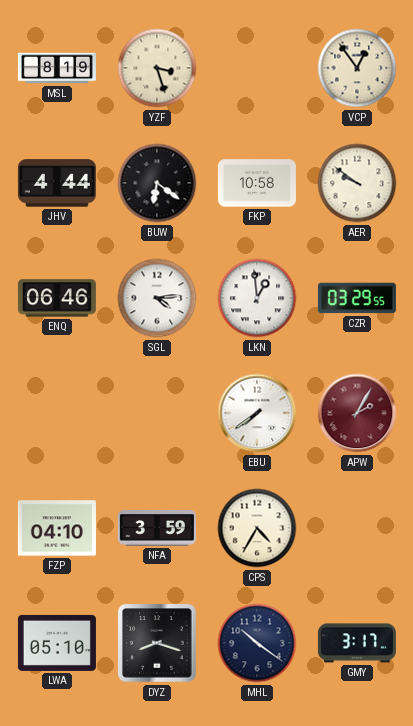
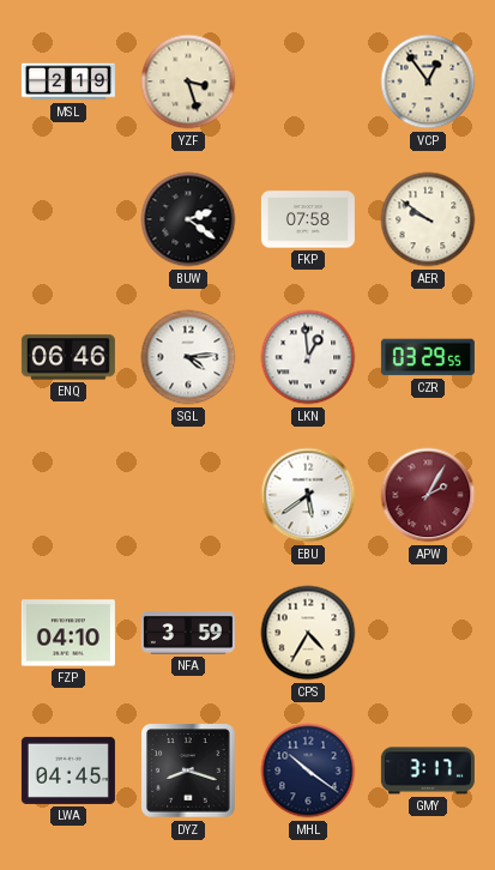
MSL: 8:19 -> 2:19
JHV: 4:44 -> none
BUW: 6:21 -> 2:21
FKP: 10:58 -> 07:58
EBU: 7:39 -> 5:39
LWA: 05:10 -> 04:45
